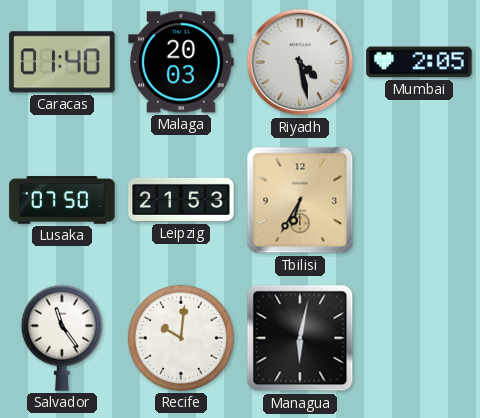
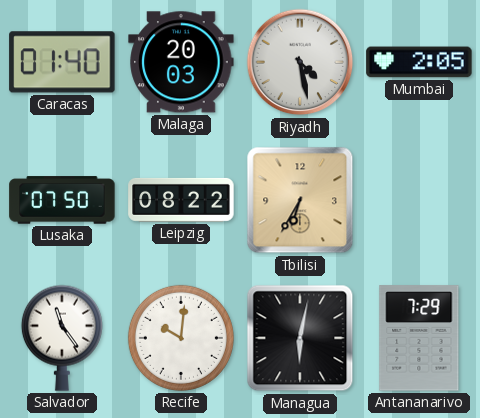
Leipzig: 21:53 -> 08:22
Antananarivo: none -> 7:29
